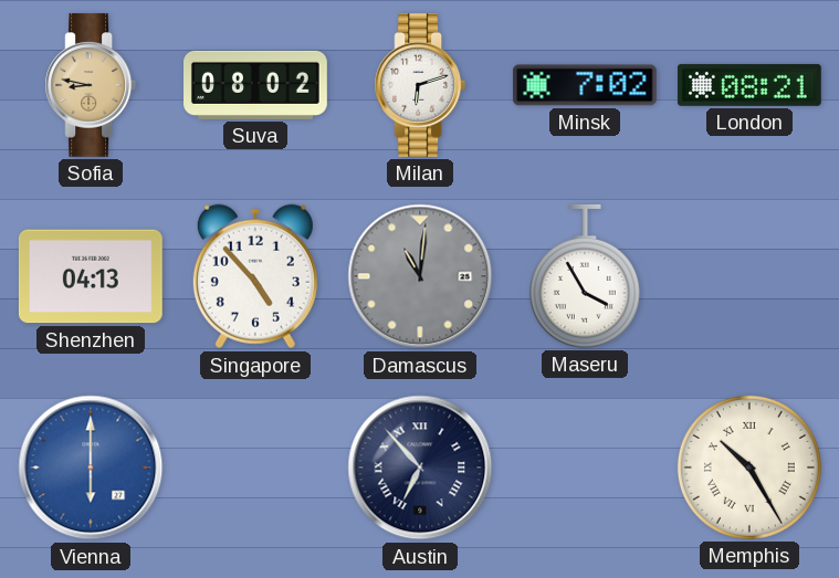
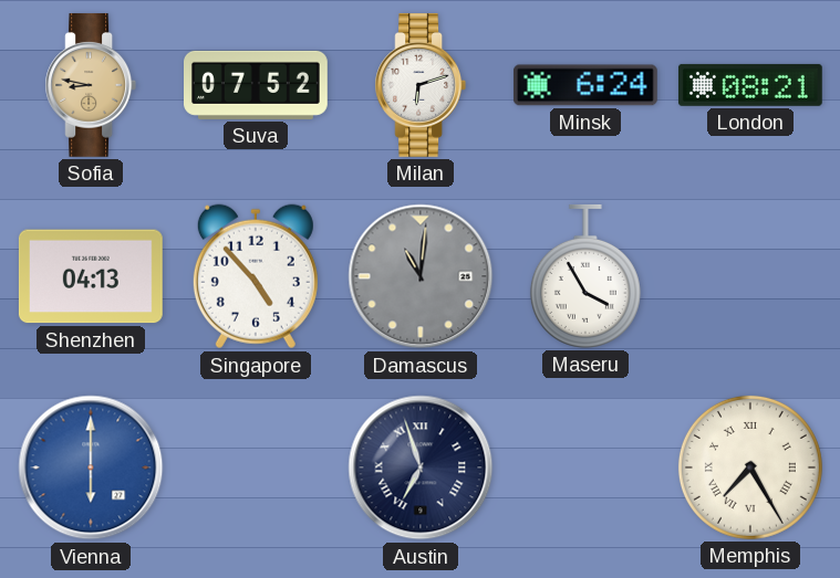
Suva: 08:02 -> 07:52
Minsk: 7:02 -> 6:24
Austin: 6:53 -> 6:57
Memphis: 10:25 -> 7:25
